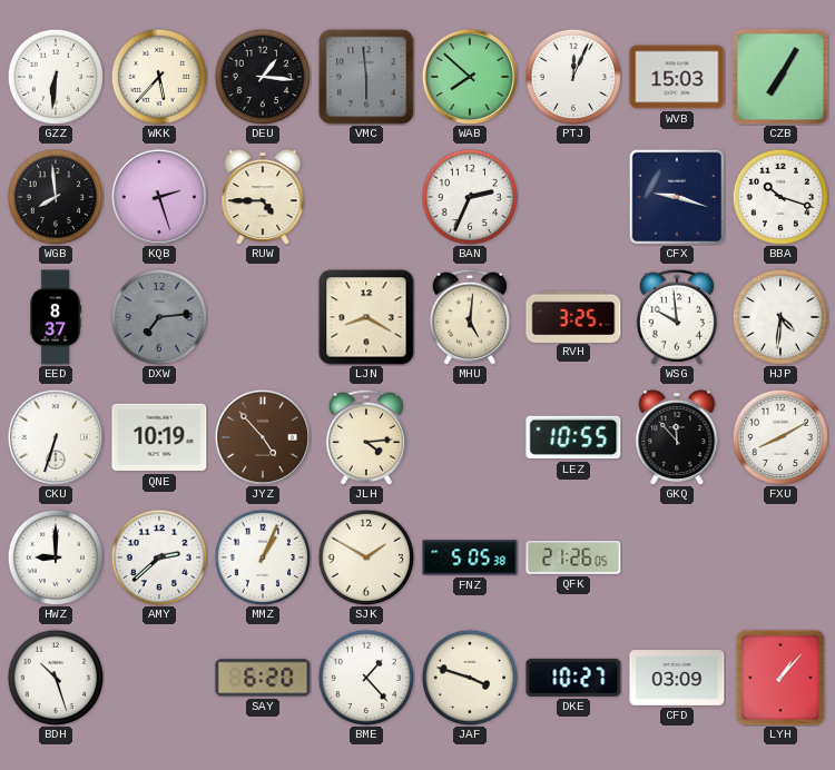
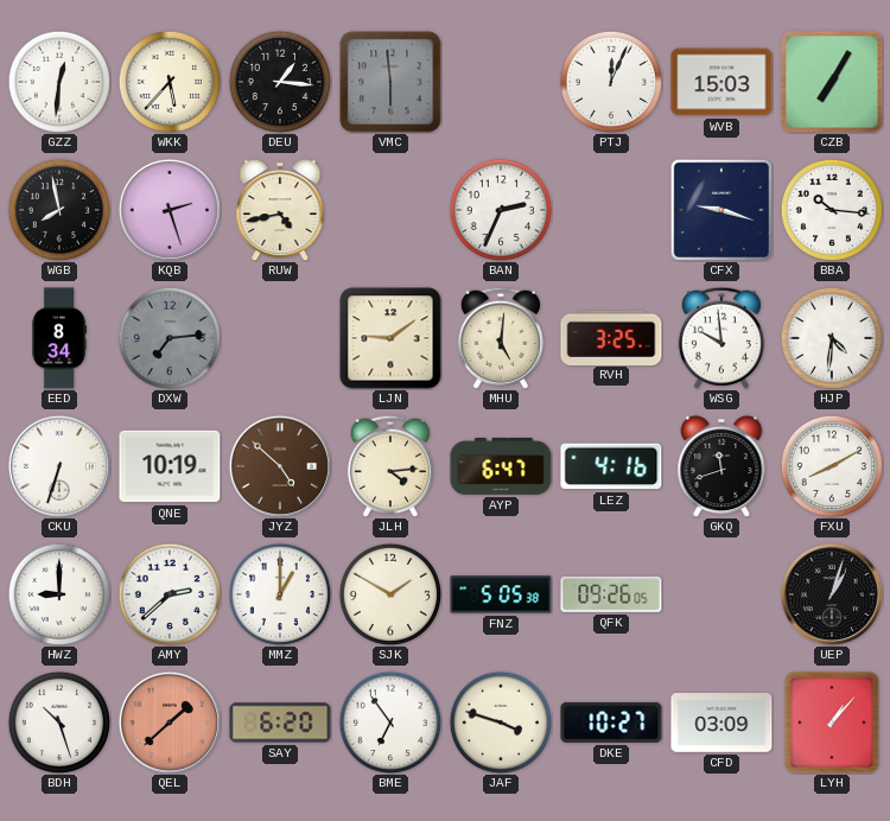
GZZ: 6:31 -> 12:31
WAB: 7:52 -> none
WGB: 7:59 -> 7:58
RUW: 4:45 -> 4:43
BBA: 10:18 -> 10:16
EED: 8:37 -> 8:34
LJN: 8:20 -> 9:09
JYZ: 4:53 -> 4:52
AYP: none -> 6:47
LEZ: 10:55 -> 4:16
GKQ: 11:53 -> 11:42
MMZ: 1:04 -> 1:00
QFK: 21:26 -> 09:26
UEP: none -> 1:03
QEL: none -> 1:38
BME: 1:23 -> 6:54
